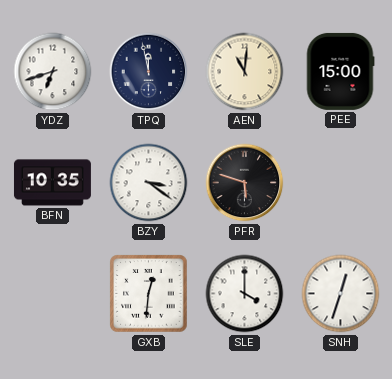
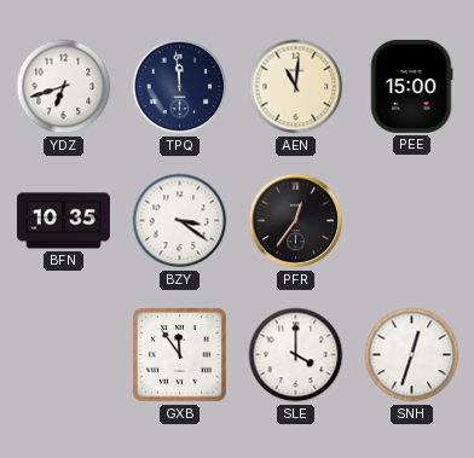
TPQ: 11:58 -> 11:59
PFR: 5:48 -> 12:36
GXB: 12:31 -> 11:54
